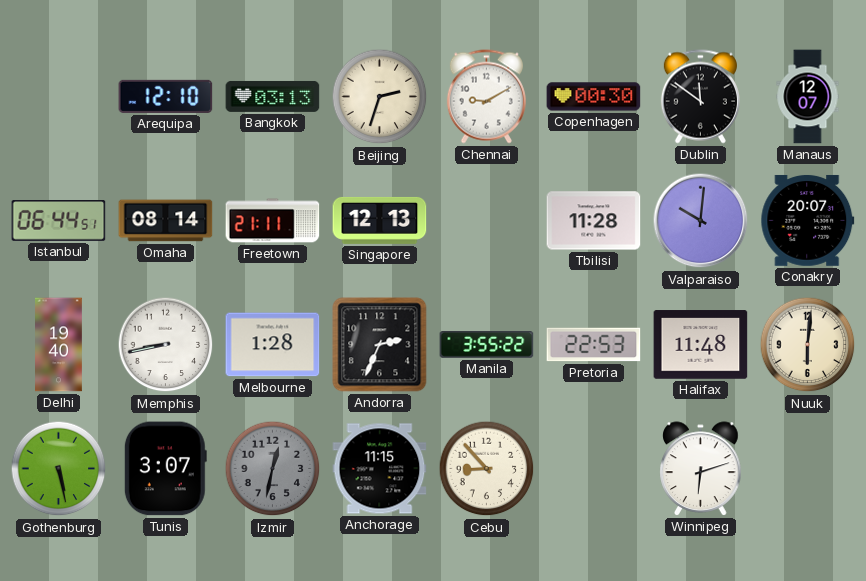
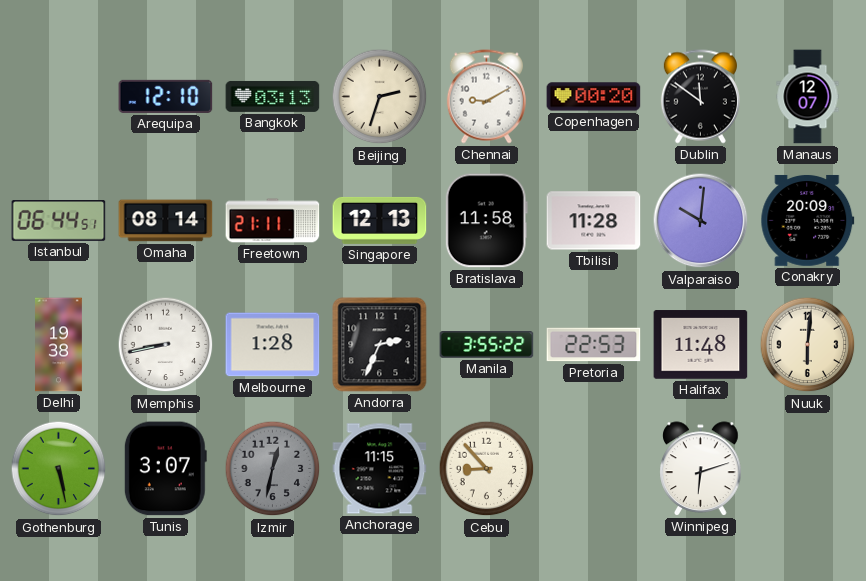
Copenhagen: 00:30 -> 00:20
Bratislava: none -> 11:58
Conakry: 20:07 -> 20:09
Delhi: 19:40 -> 19:38
